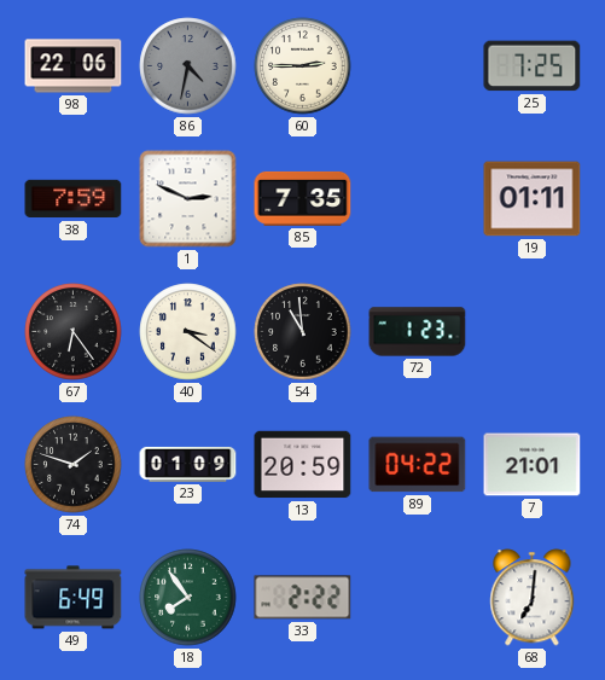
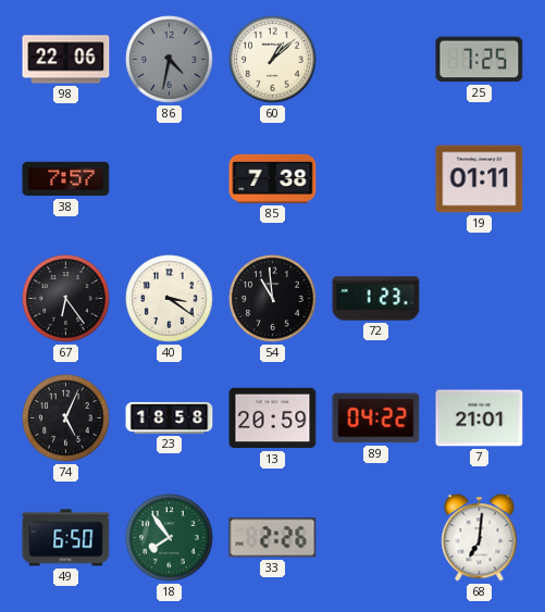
60: 2:45 -> 1:08
38: 7:59 -> 7:57
1: 2:49 -> none
85: 7:35 -> 7:38
74: 1:48 -> 5:04
23: 01:09 -> 18:58
49: 6:49 -> 6:50
33: 2:22 -> 2:26
